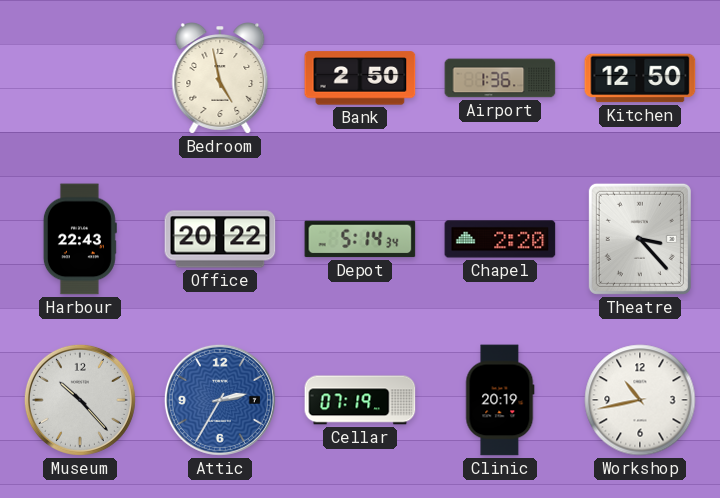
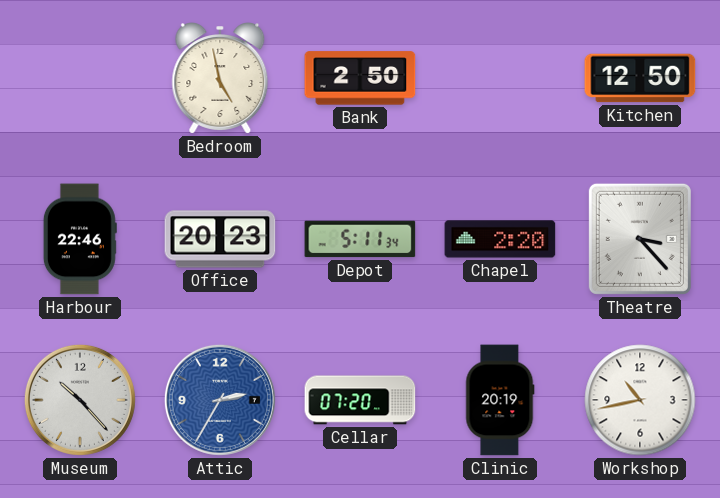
Airport: 1:36 -> none
Harbour: 22:43 -> 22:46
Office: 20:22 -> 20:23
Depot: 5:14 -> 5:11
Cellar: 07:19 -> 07:20
